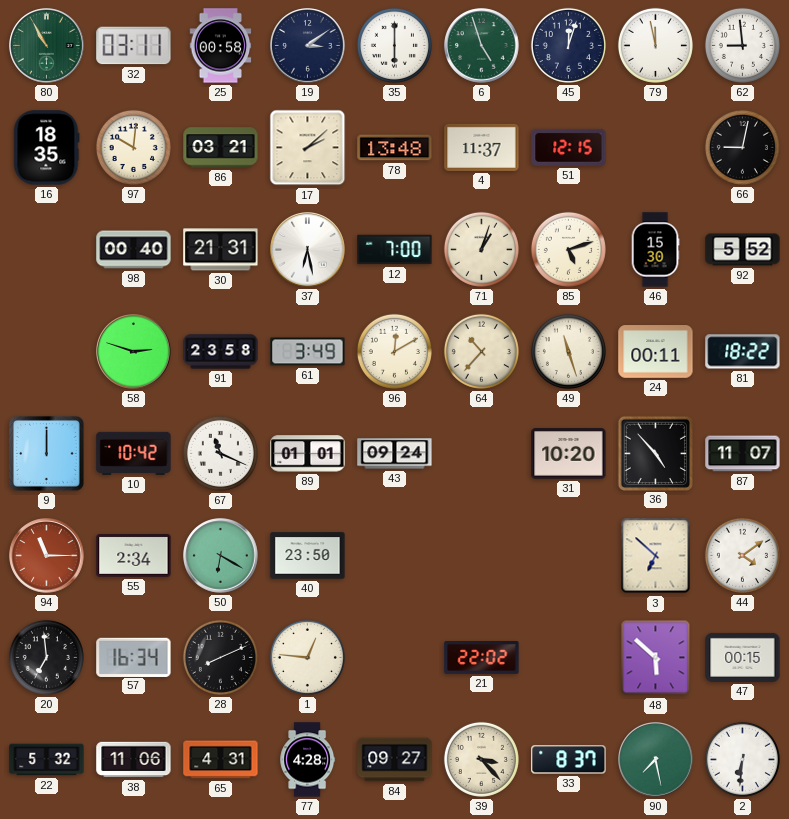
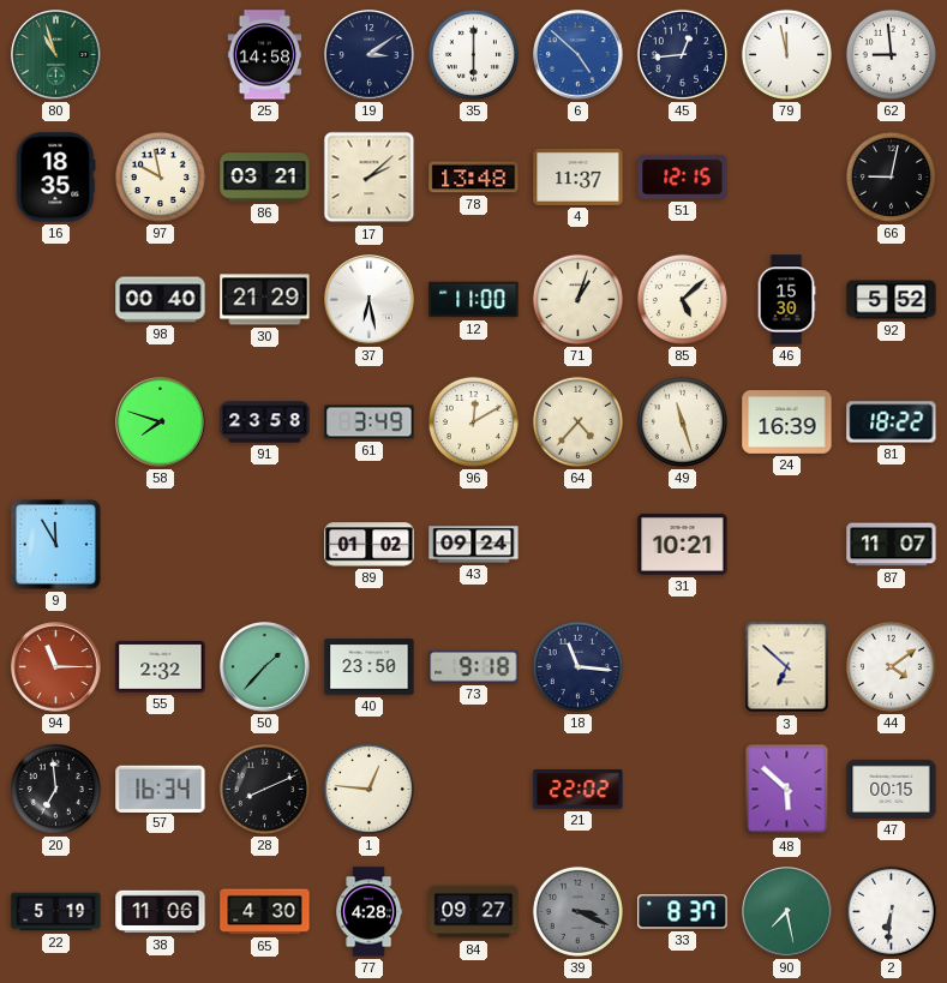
80: 10:55 -> 10:57
32: 03:11 -> none
25: 00:58 -> 14:58
6: 4:57 -> 4:52
6 dial: green -> blue
45: 12:03 -> 12:44
97: 10:01 -> 9:58
30: 21:31 -> 21:29
12: 7:00 -> 11:00
85: 5:12 -> 5:08
58: 2:48 -> 7:48
64: 10:37 -> 4:37
24: 00:11 -> 16:39
9: 12:00 -> 11:55
10: 10:42 -> none
67: 11:19 -> none
89: 01:01 -> 01:02
31: 10:20 -> 10:21
36: 4:53 -> none
55: 2:34 -> 2:32
50: 6:20 -> 1:37
73: none -> 9:18
18: none -> 11:16
22: 5:32 -> 5:19
65: 4:31 -> 4:30
39: 3:23 -> 3:19
39 dial: cream -> grey
